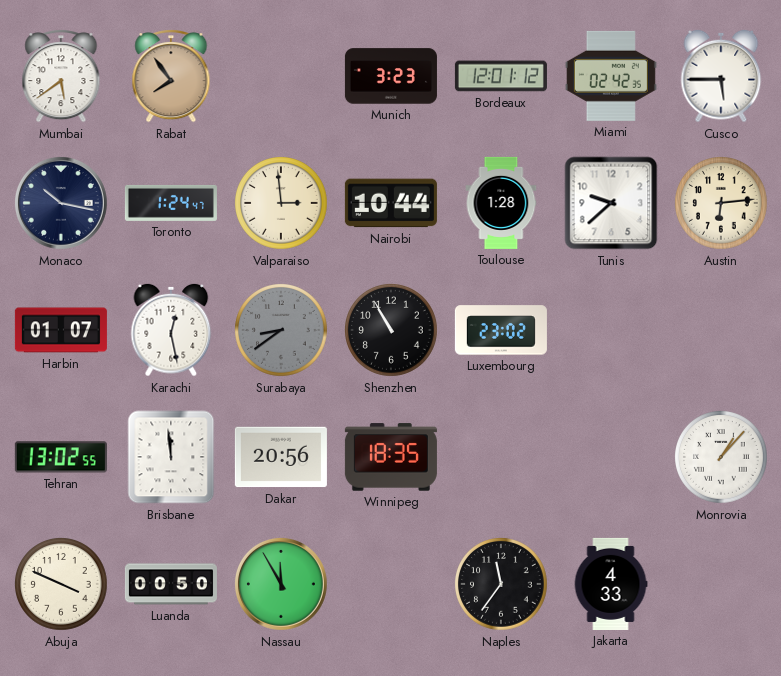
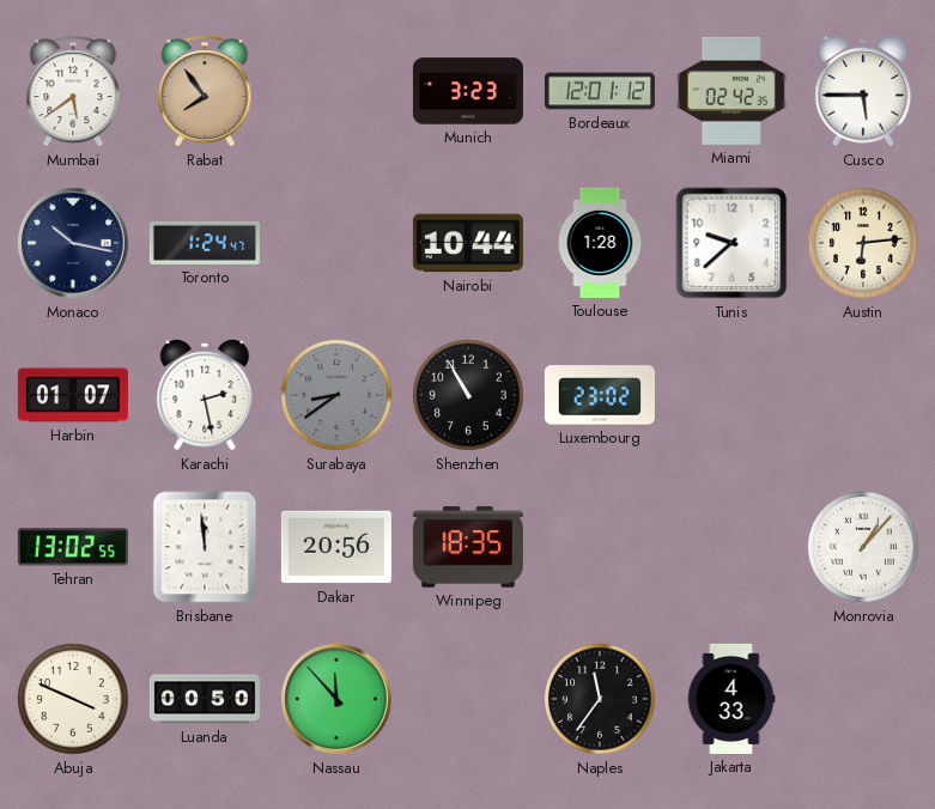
Valparaiso: 2:59 -> none
Karachi: 12:28 -> 2:28
Nassau: 11:55 -> 11:53
